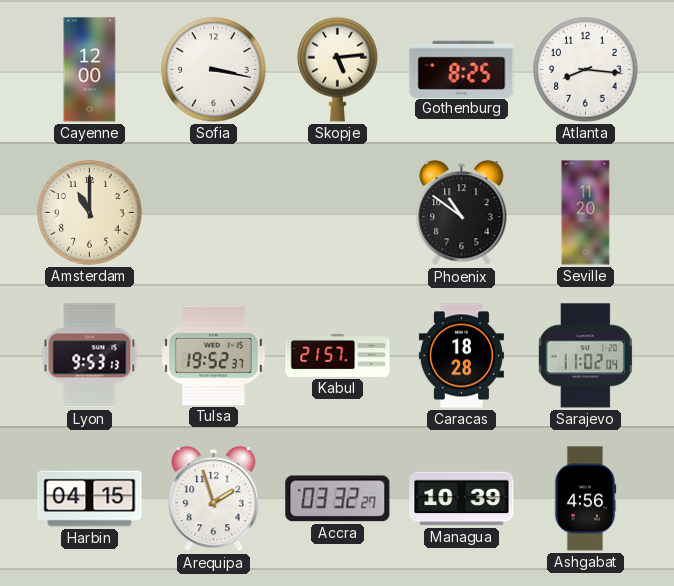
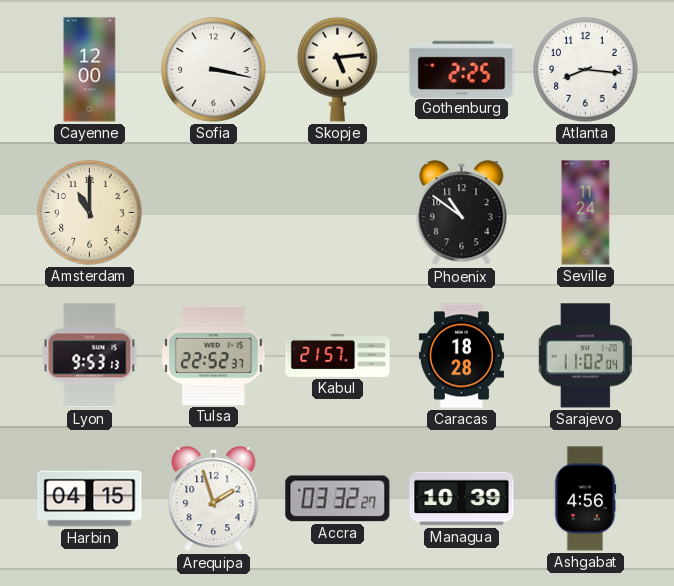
Gothenburg: 8:25 -> 2:25
Seville: 11:20 -> 11:24
Tulsa: 19:52 -> 22:52
